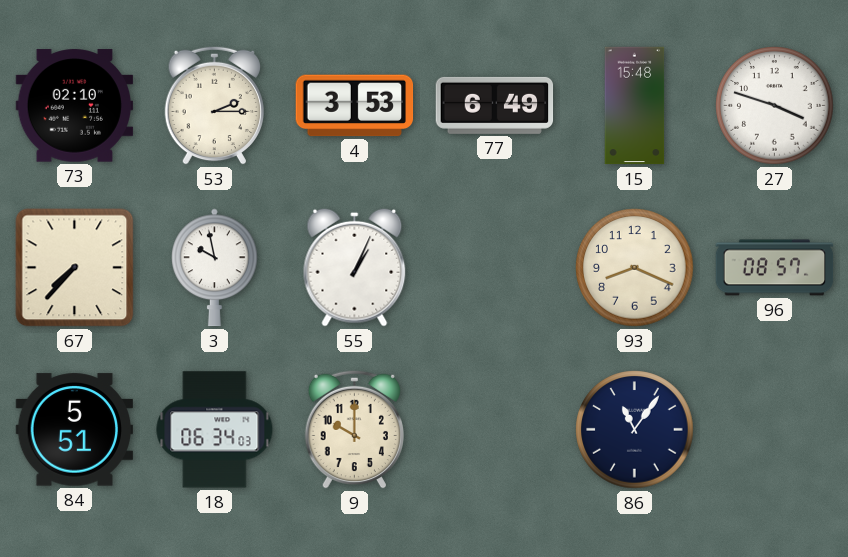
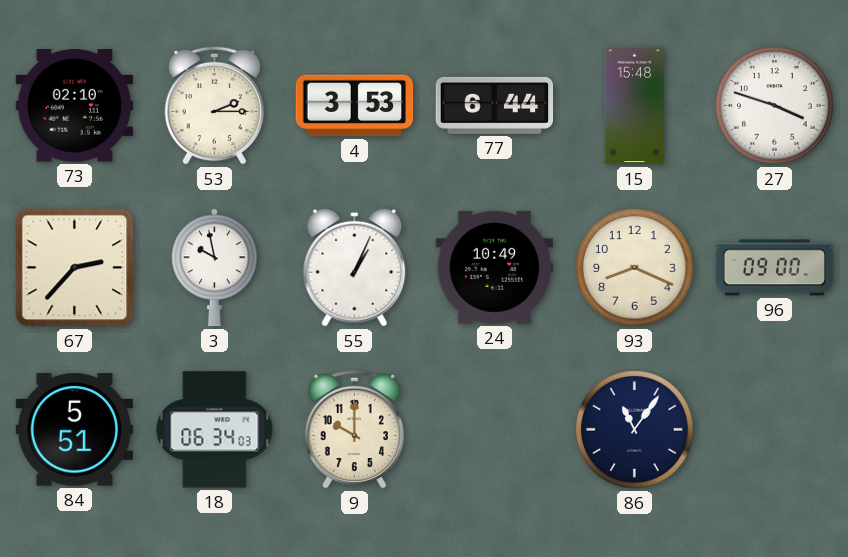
77: 6:49 -> 6:44
67: 7:37 -> 2:37
24: none -> 10:49
96: 08:57 -> 09:00
